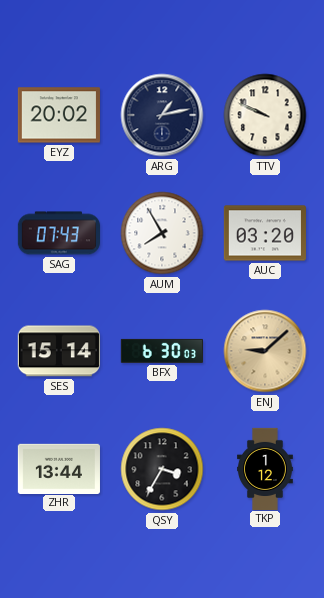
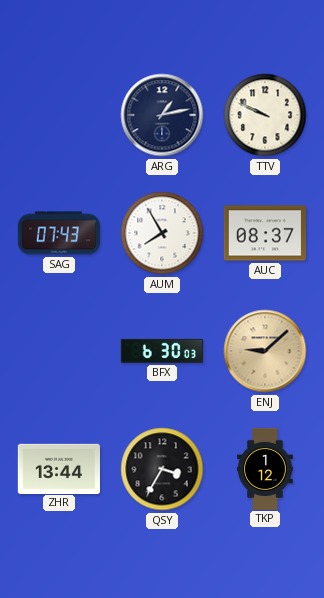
EYZ: 20:02 -> none
AUC: 03:20 -> 08:37
SES: 15:14 -> none
